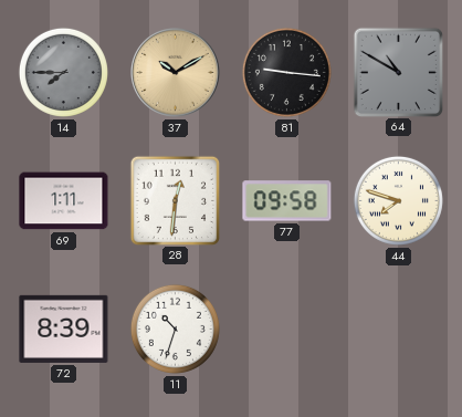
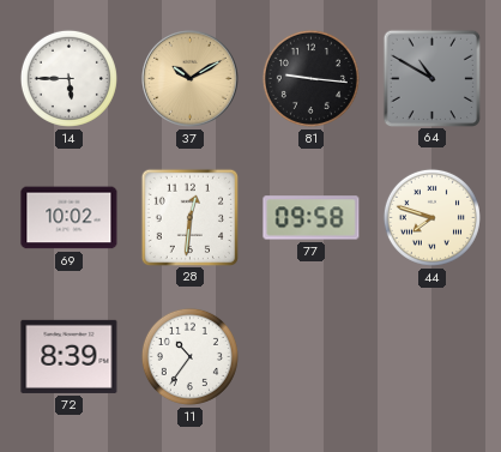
14: 7:45 -> 5:45
14 dial: grey -> white
69: 1:11 -> 10:02
11: 10:33 -> 10:36
